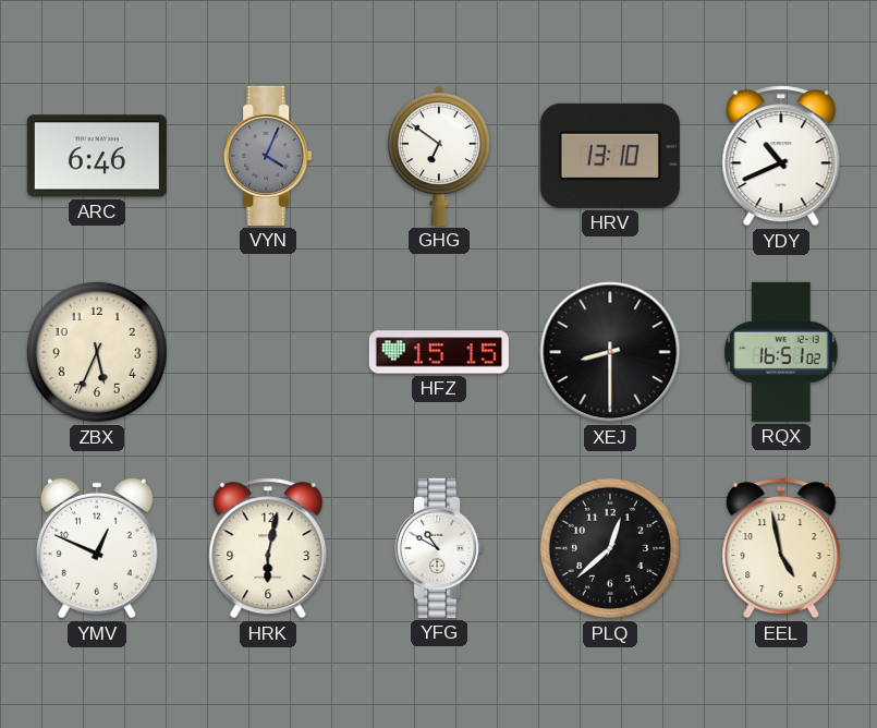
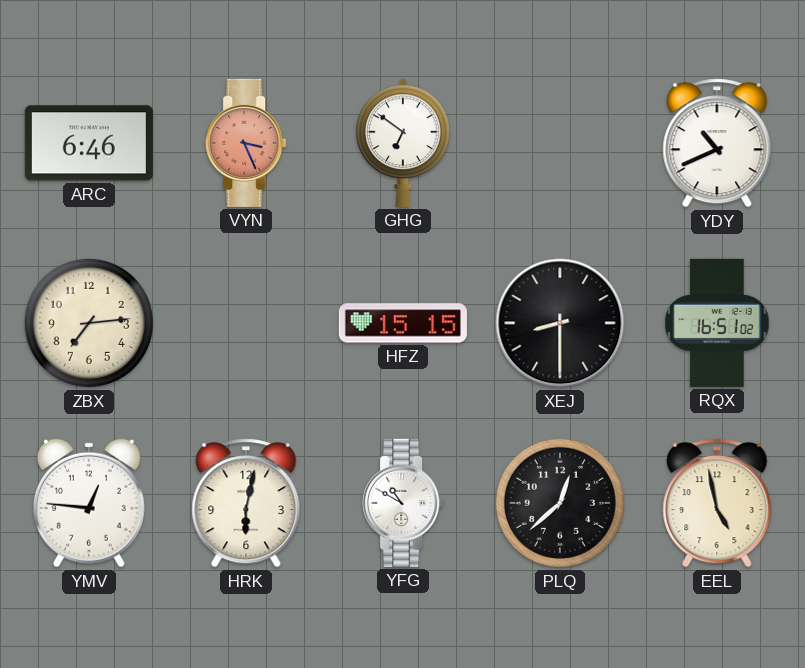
VYN: 4:04 -> 3:26
VYN dial: grey -> salmon
HRV: 13:10 -> none
ZBX: 5:34 -> 7:14
YMV: 12:49 -> 12:46
